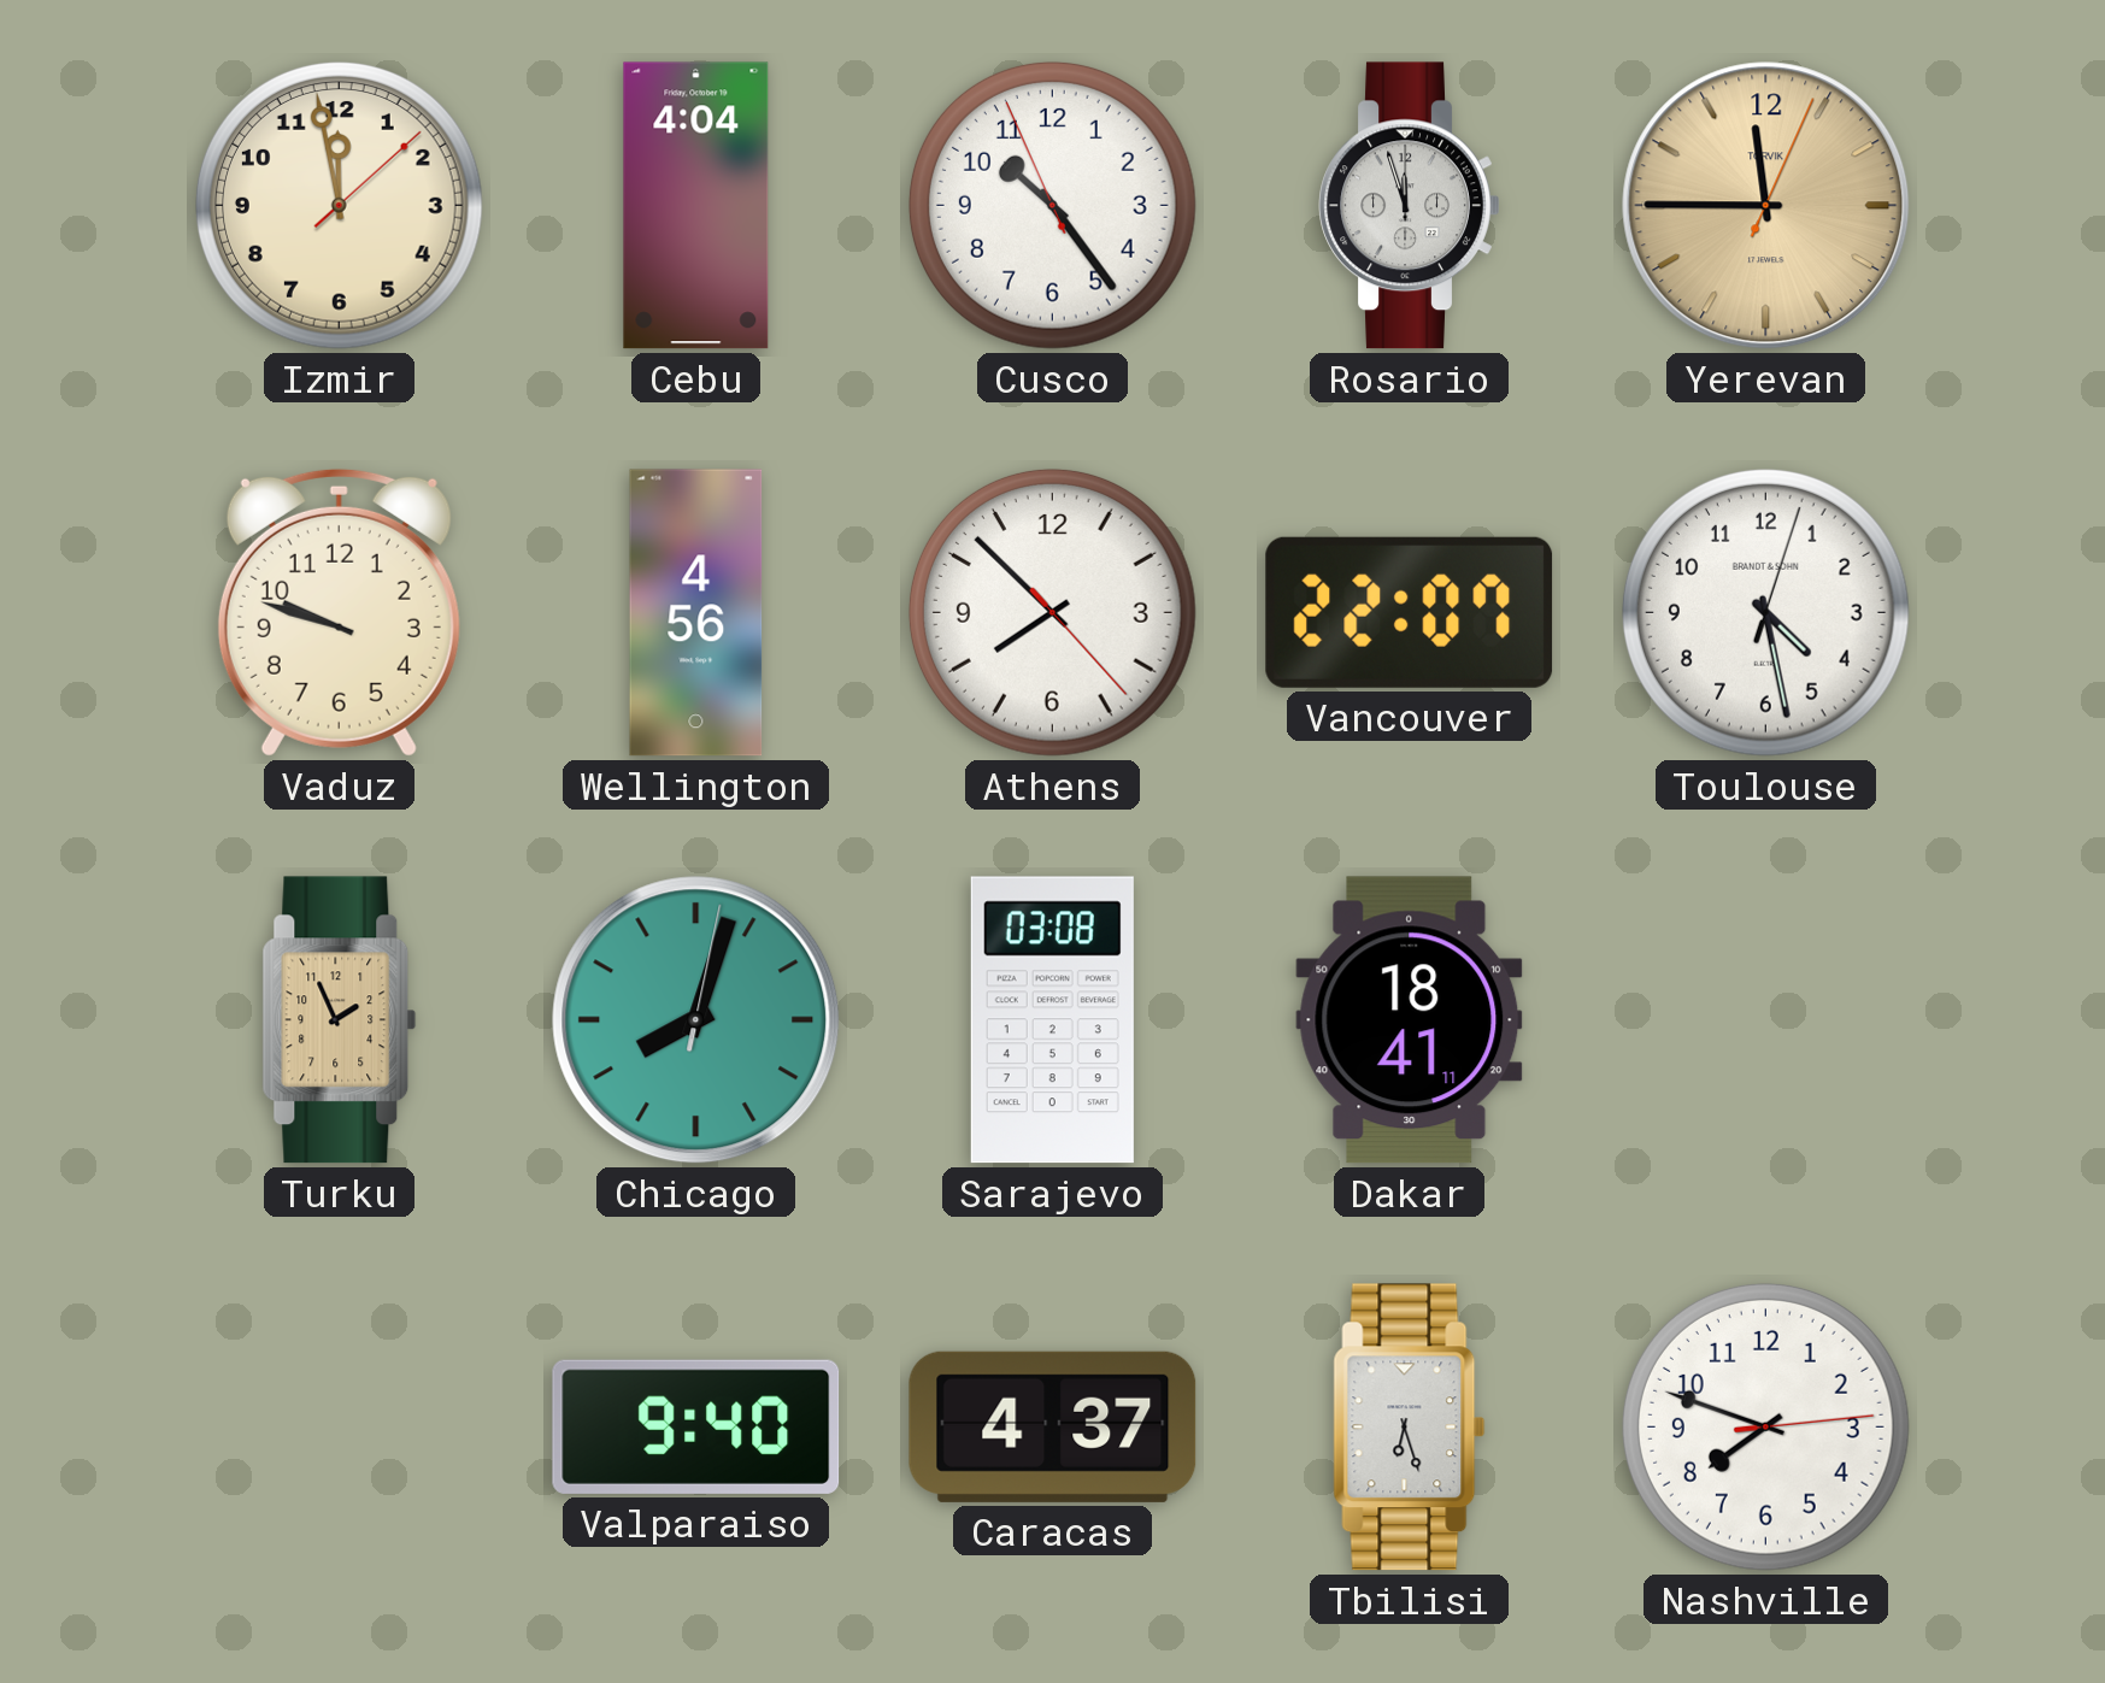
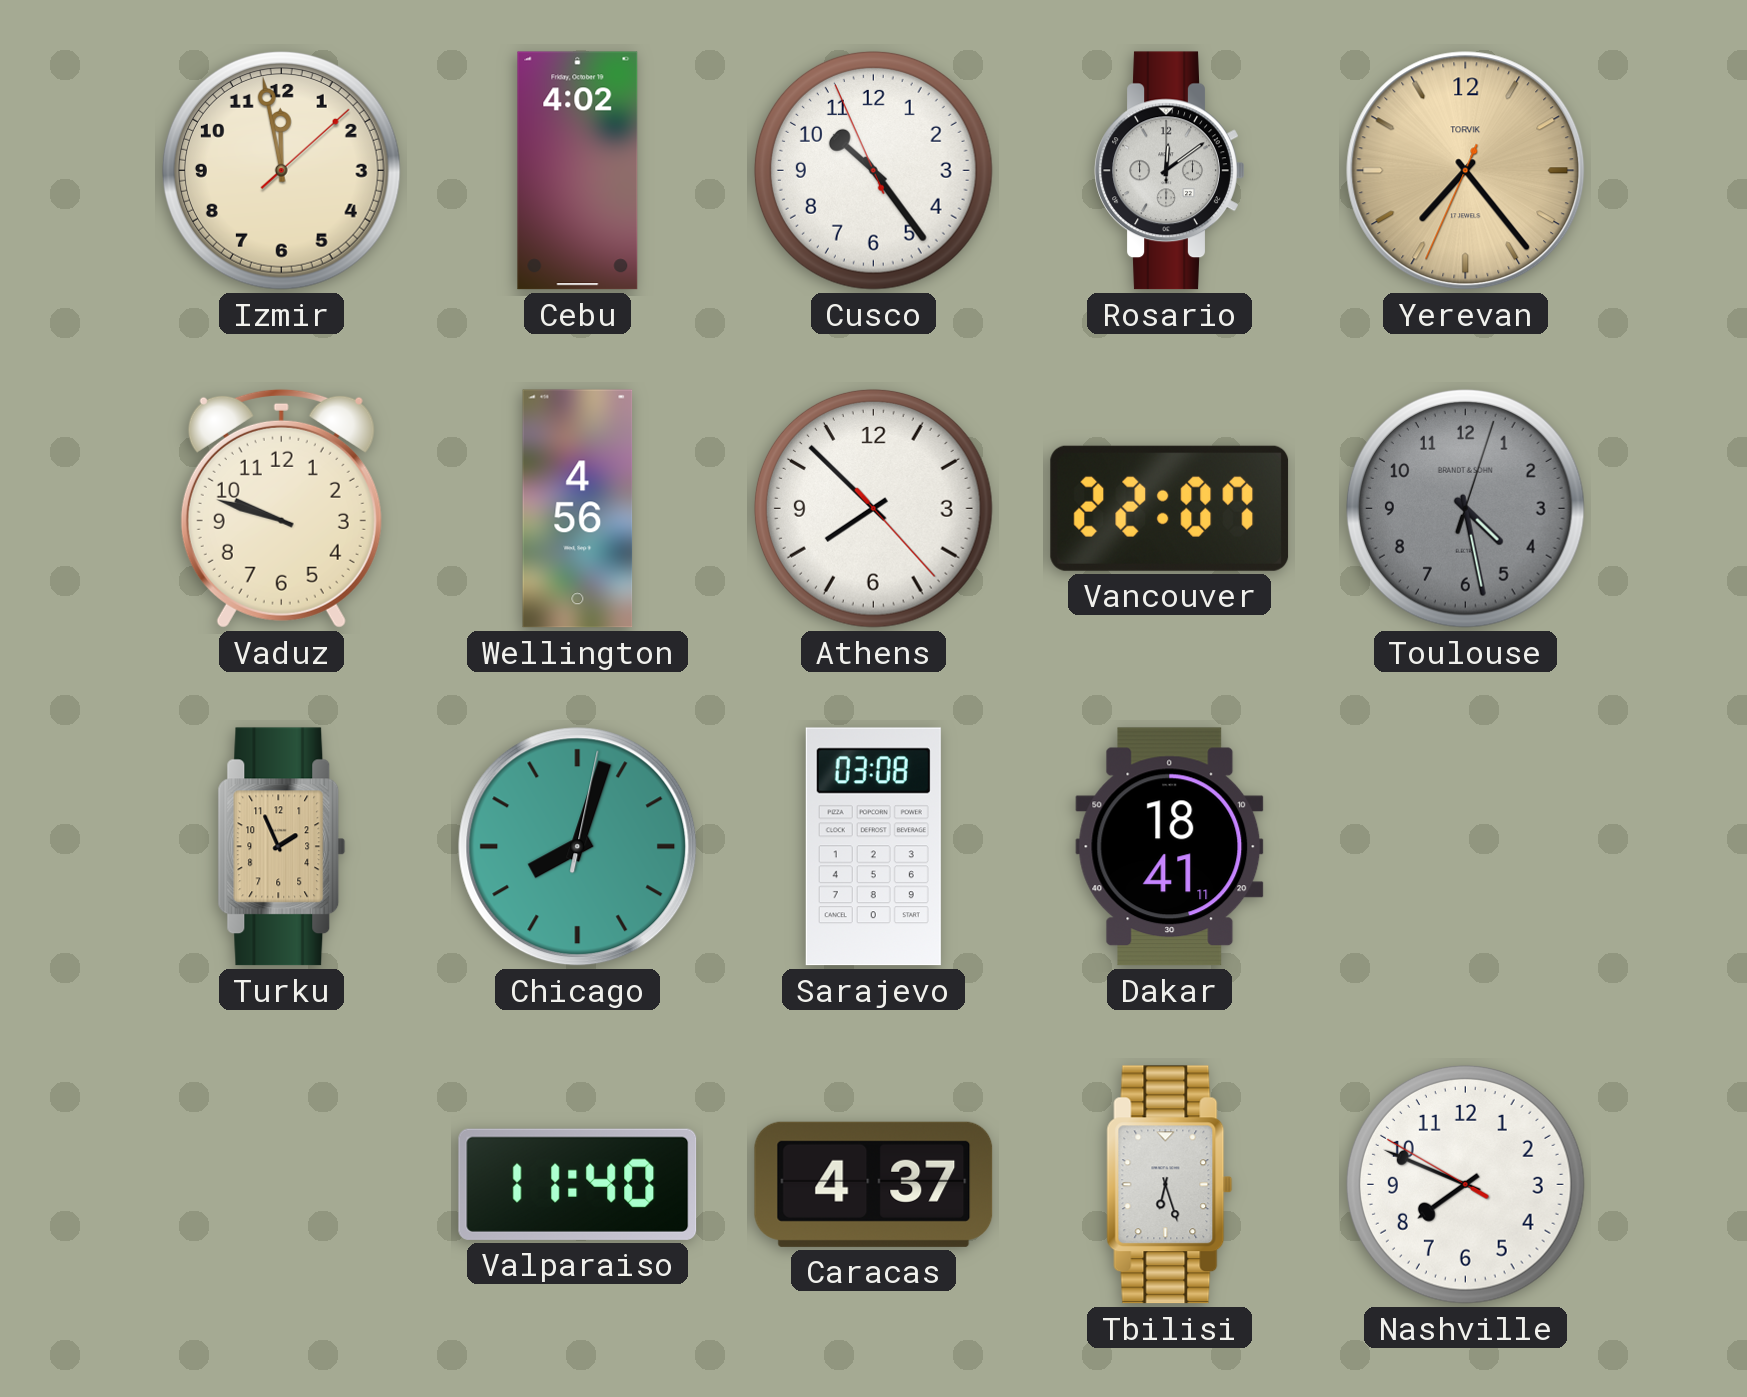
Cebu: 4:04 -> 4:02
Rosario: 11:57 -> 12:09
Yerevan: 11:45 -> 7:23
Toulouse dial: white -> grey
Valparaiso: 9:40 -> 11:40
Nashville: 7:48:14 -> 7:48:50
